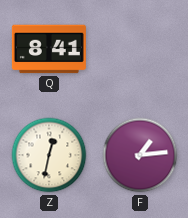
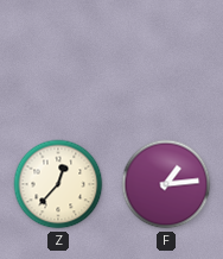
Q: 8:41 -> none
Z: 12:32 -> 12:37
